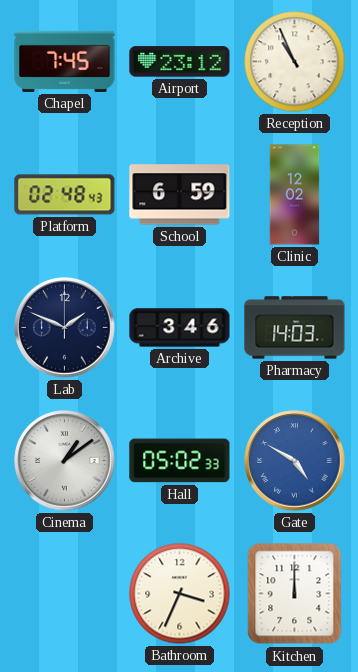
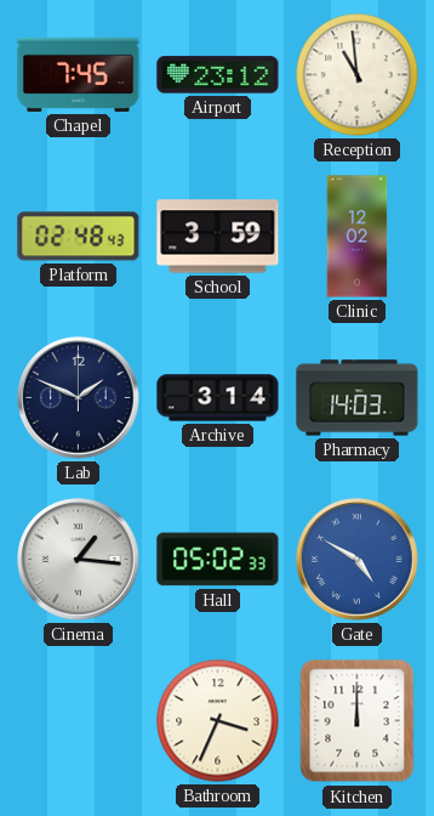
Reception: 10:56 -> 10:59
School: 6:59 -> 3:59
Archive: 3:46 -> 3:14
Cinema: 1:09 -> 1:16
